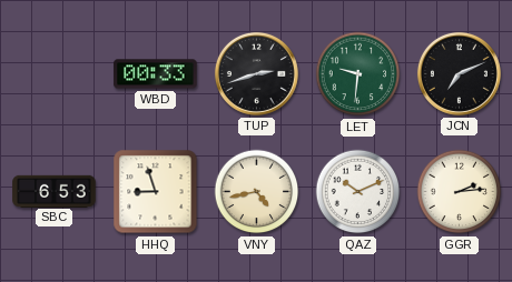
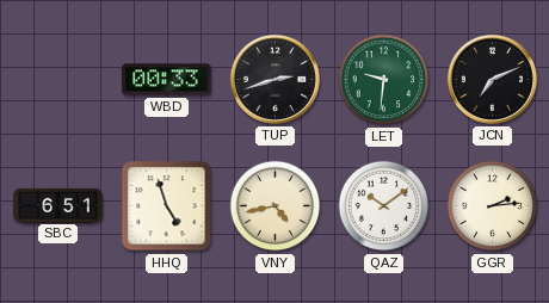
SBC: 6:53 -> 6:51
HHQ: 8:57 -> 4:57
QAZ: 10:11 -> 10:09
